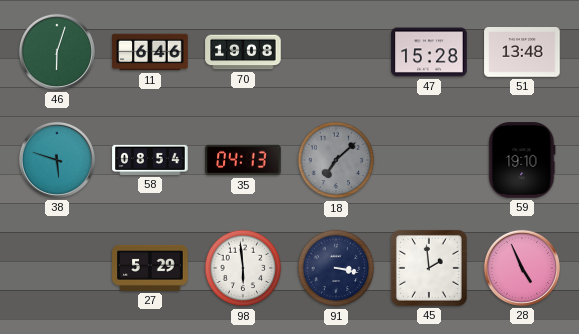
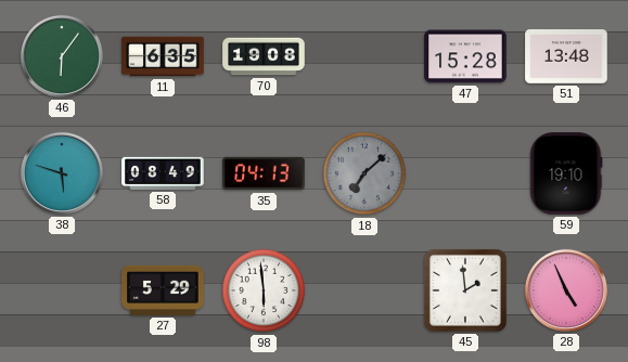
46: 6:03 -> 6:06
11: 6:46 -> 6:35
58: 08:54 -> 08:49
91: 3:17 -> none
